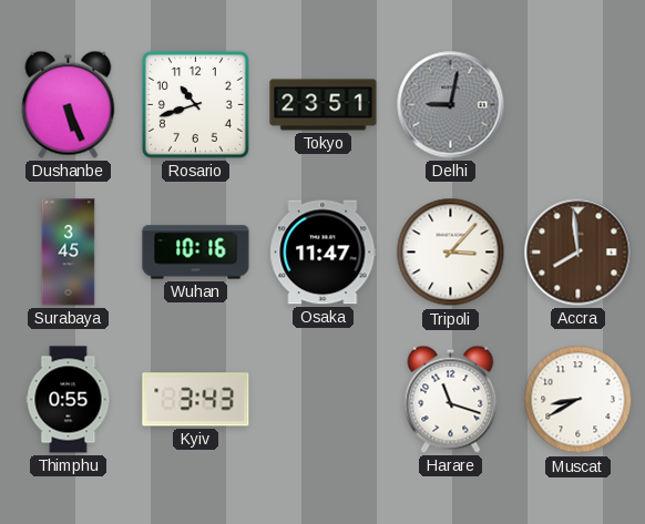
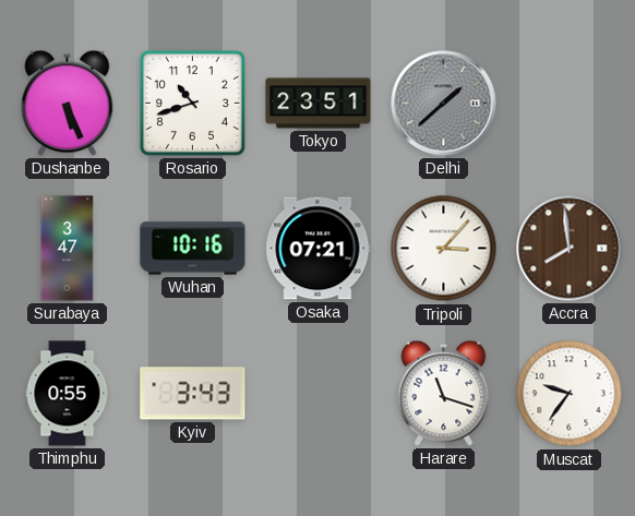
Delhi: 9:02 -> 1:38
Surabaya: 3:45 -> 3:47
Osaka: 11:47 -> 07:21
Muscat: 8:40 -> 9:36
